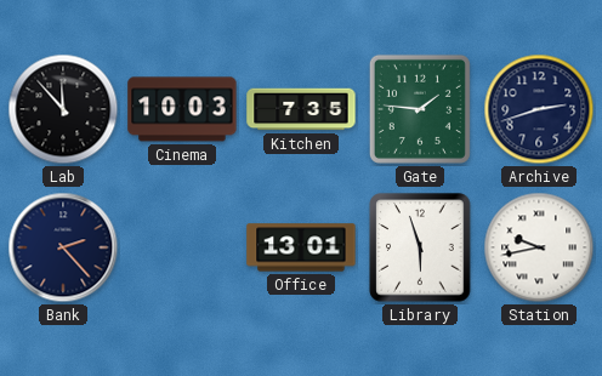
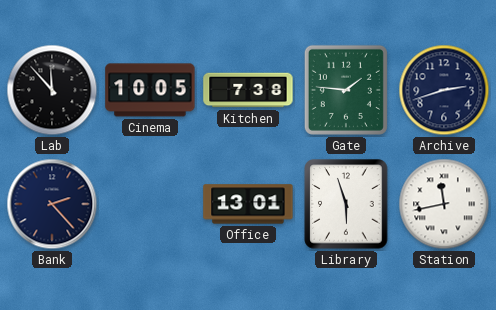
Cinema: 10:03 -> 10:05
Kitchen: 7:35 -> 7:38
Station: 9:43 -> 11:43
